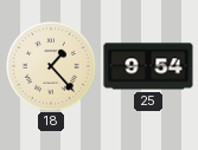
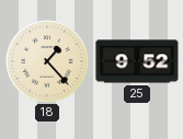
25: 9:54 -> 9:52
